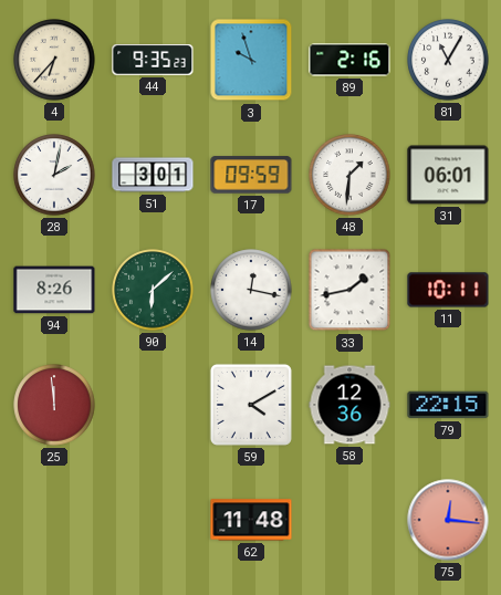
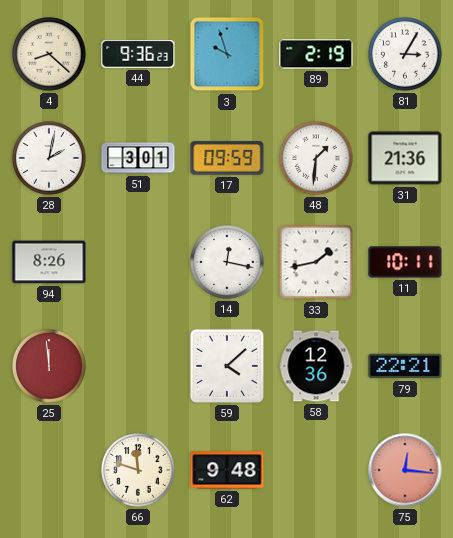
4: 6:37 -> 8:22
44: 9:35 -> 9:36
89: 2:16 -> 2:19
81: 11:05 -> 3:05
31: 06:01 -> 21:36
90: 6:08 -> none
59: 4:10 -> 4:08
79: 22:15 -> 22:21
66: none -> 11:48
62: 11:48 -> 9:48
